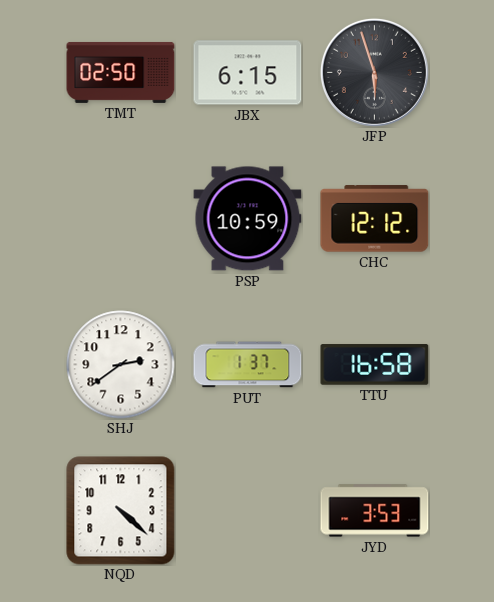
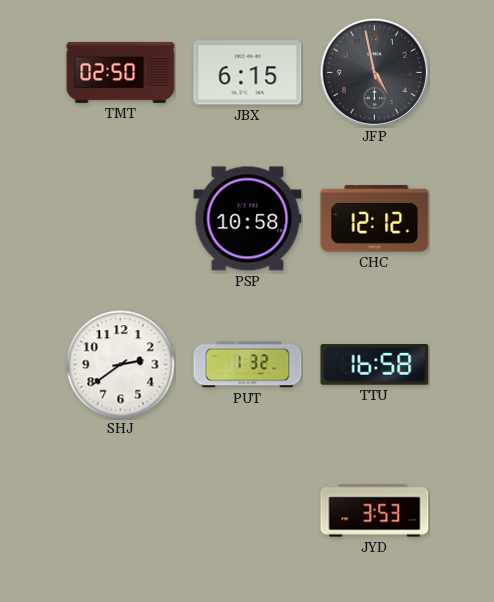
JFP: 5:57 -> 4:58
PSP: 10:59 -> 10:58
PUT: 1:37 -> 1:32
NQD: 4:22 -> none
